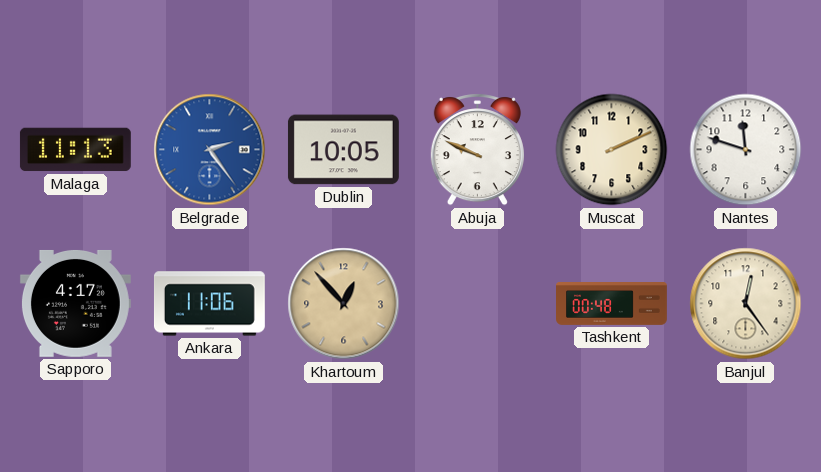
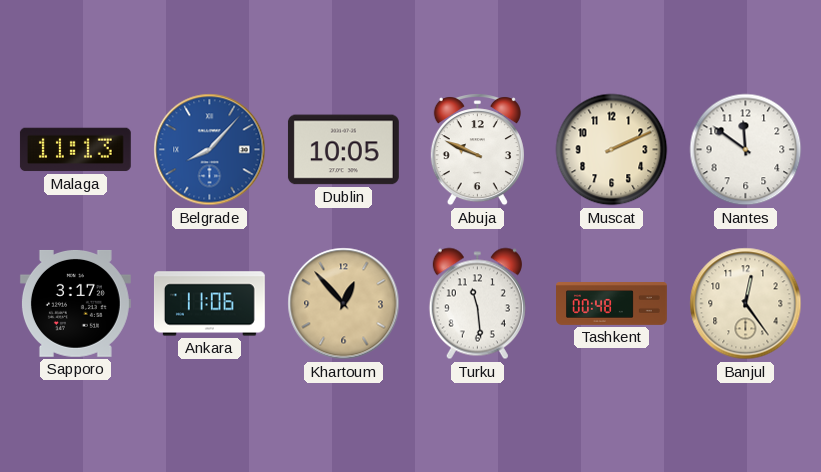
Belgrade: 2:24 -> 8:07
Nantes: 11:48 -> 11:51
Sapporo: 4:17 -> 3:17
Turku: none -> 11:29
